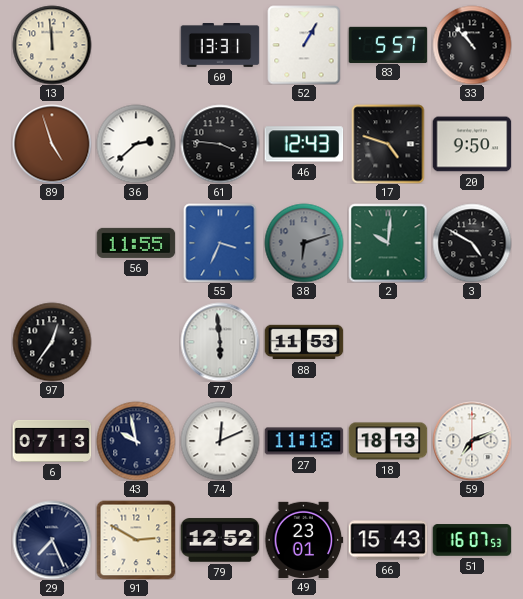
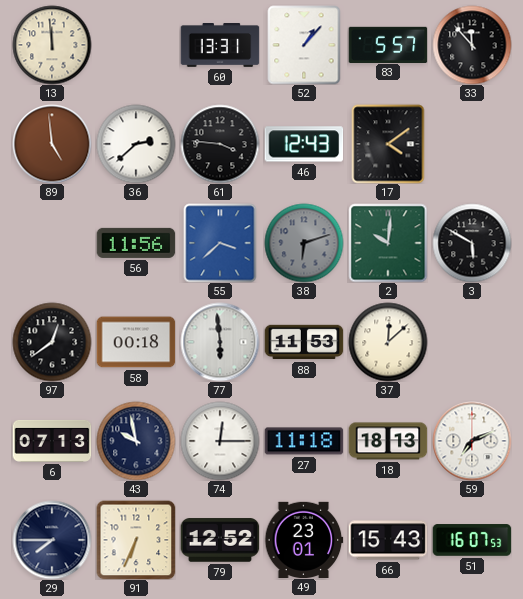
52: 1:05 -> 1:07
33: 10:53 -> 11:53
89: 4:57 -> 4:59
17: 4:48 -> 4:09
20: 9:50 -> none
56: 11:55 -> 11:56
55: 3:34 -> 3:38
3: 4:50 -> 5:50
97: 12:36 -> 12:39
58: none -> 00:18
37: none -> 12:08
74: 12:11 -> 12:15
29: 7:26 -> 7:45
91: 2:50 -> 6:34
